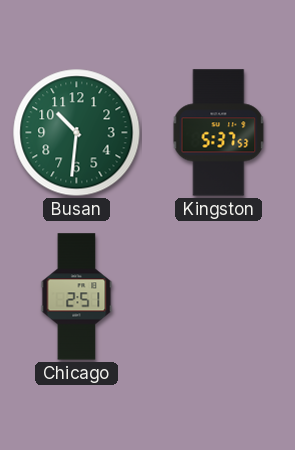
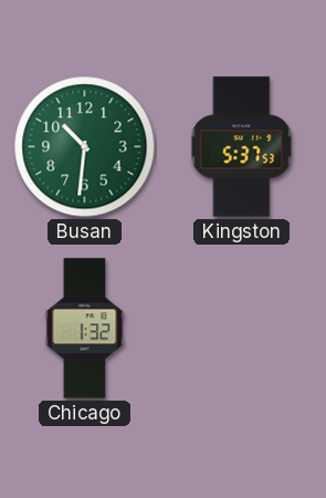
Chicago: 2:51 -> 1:32
